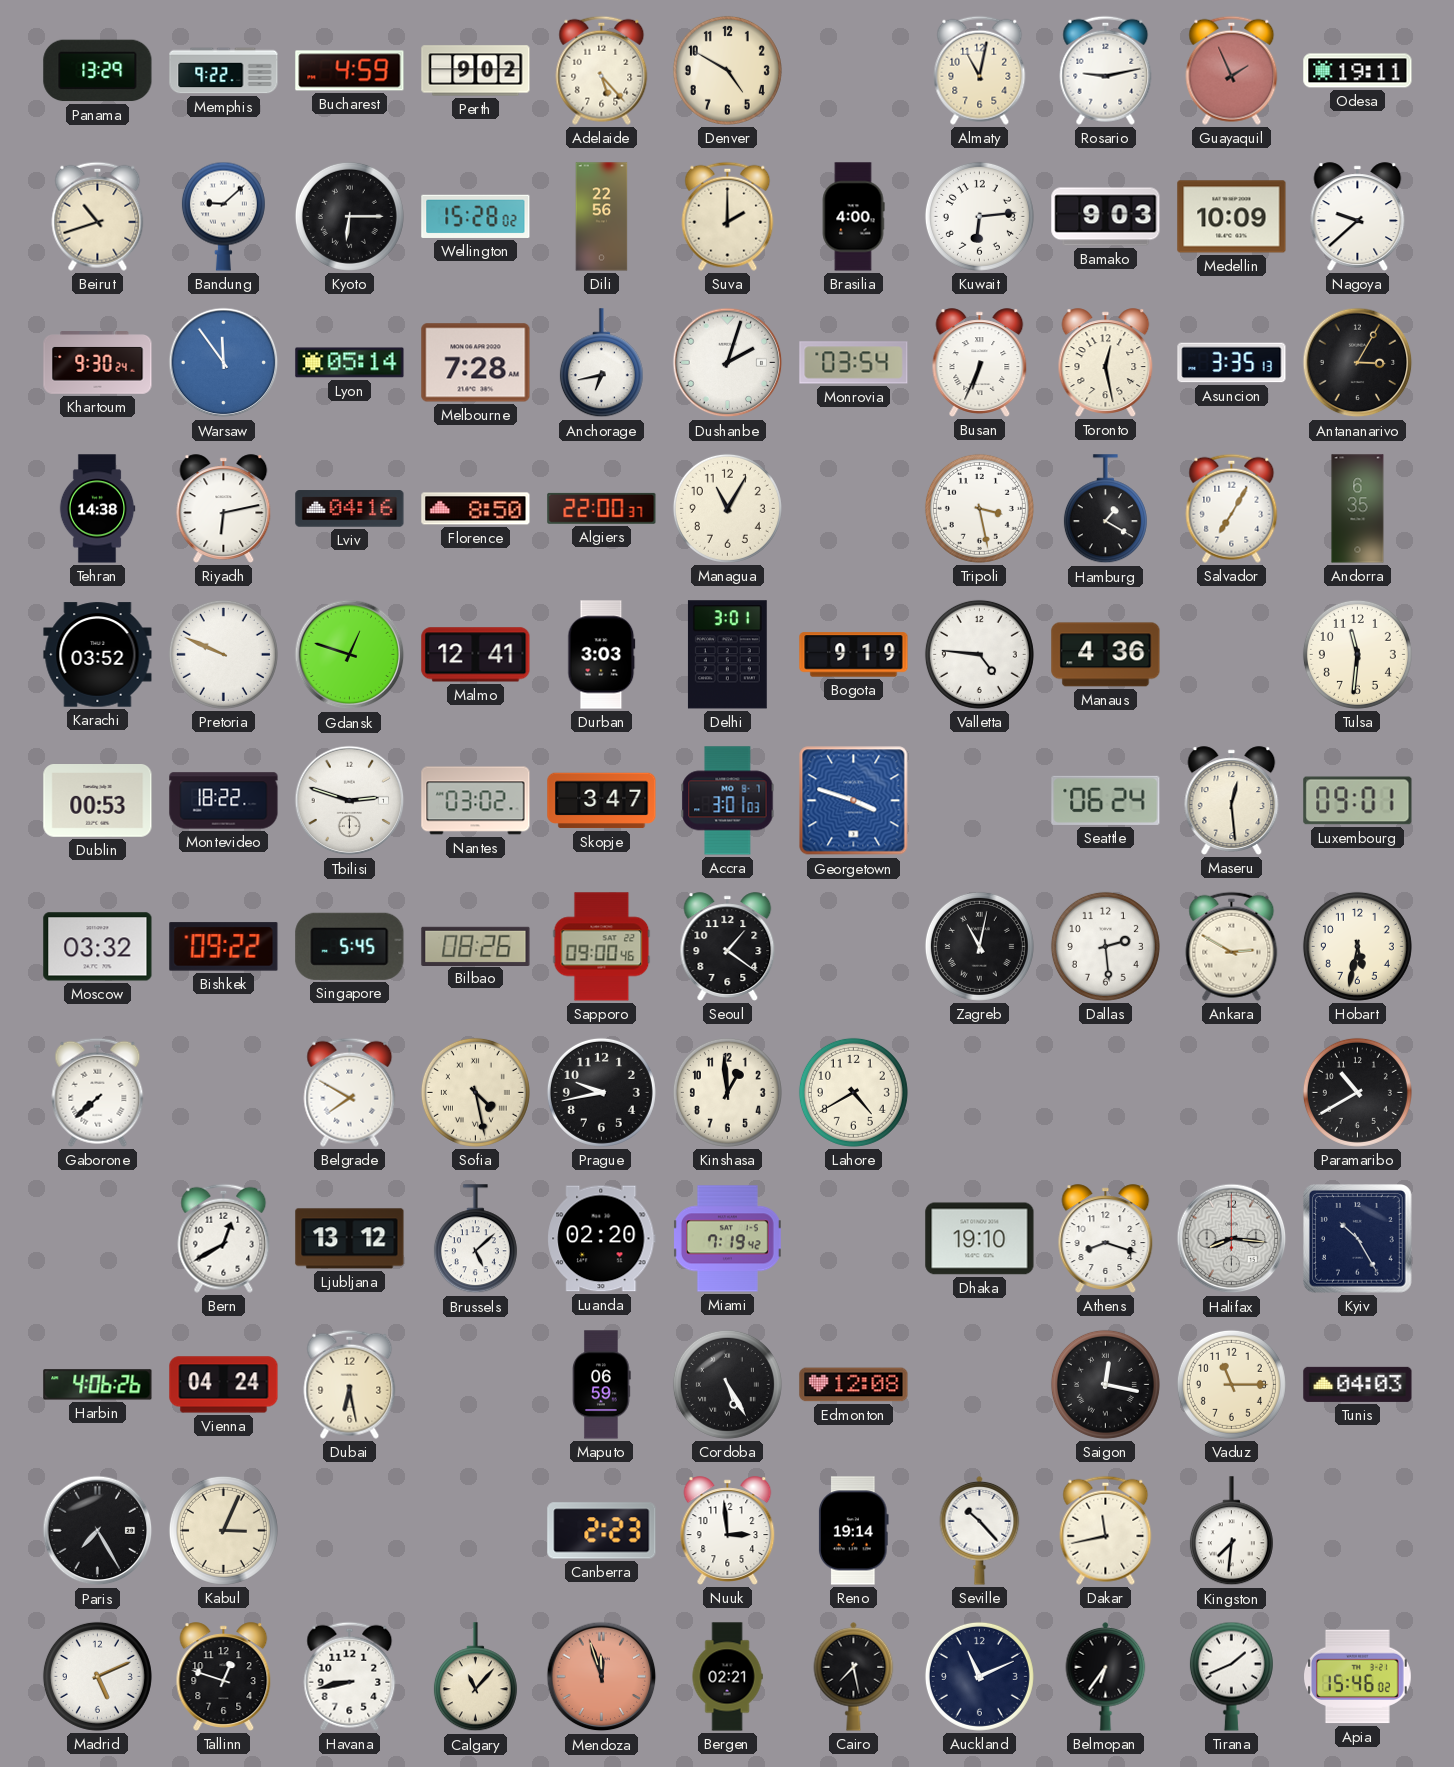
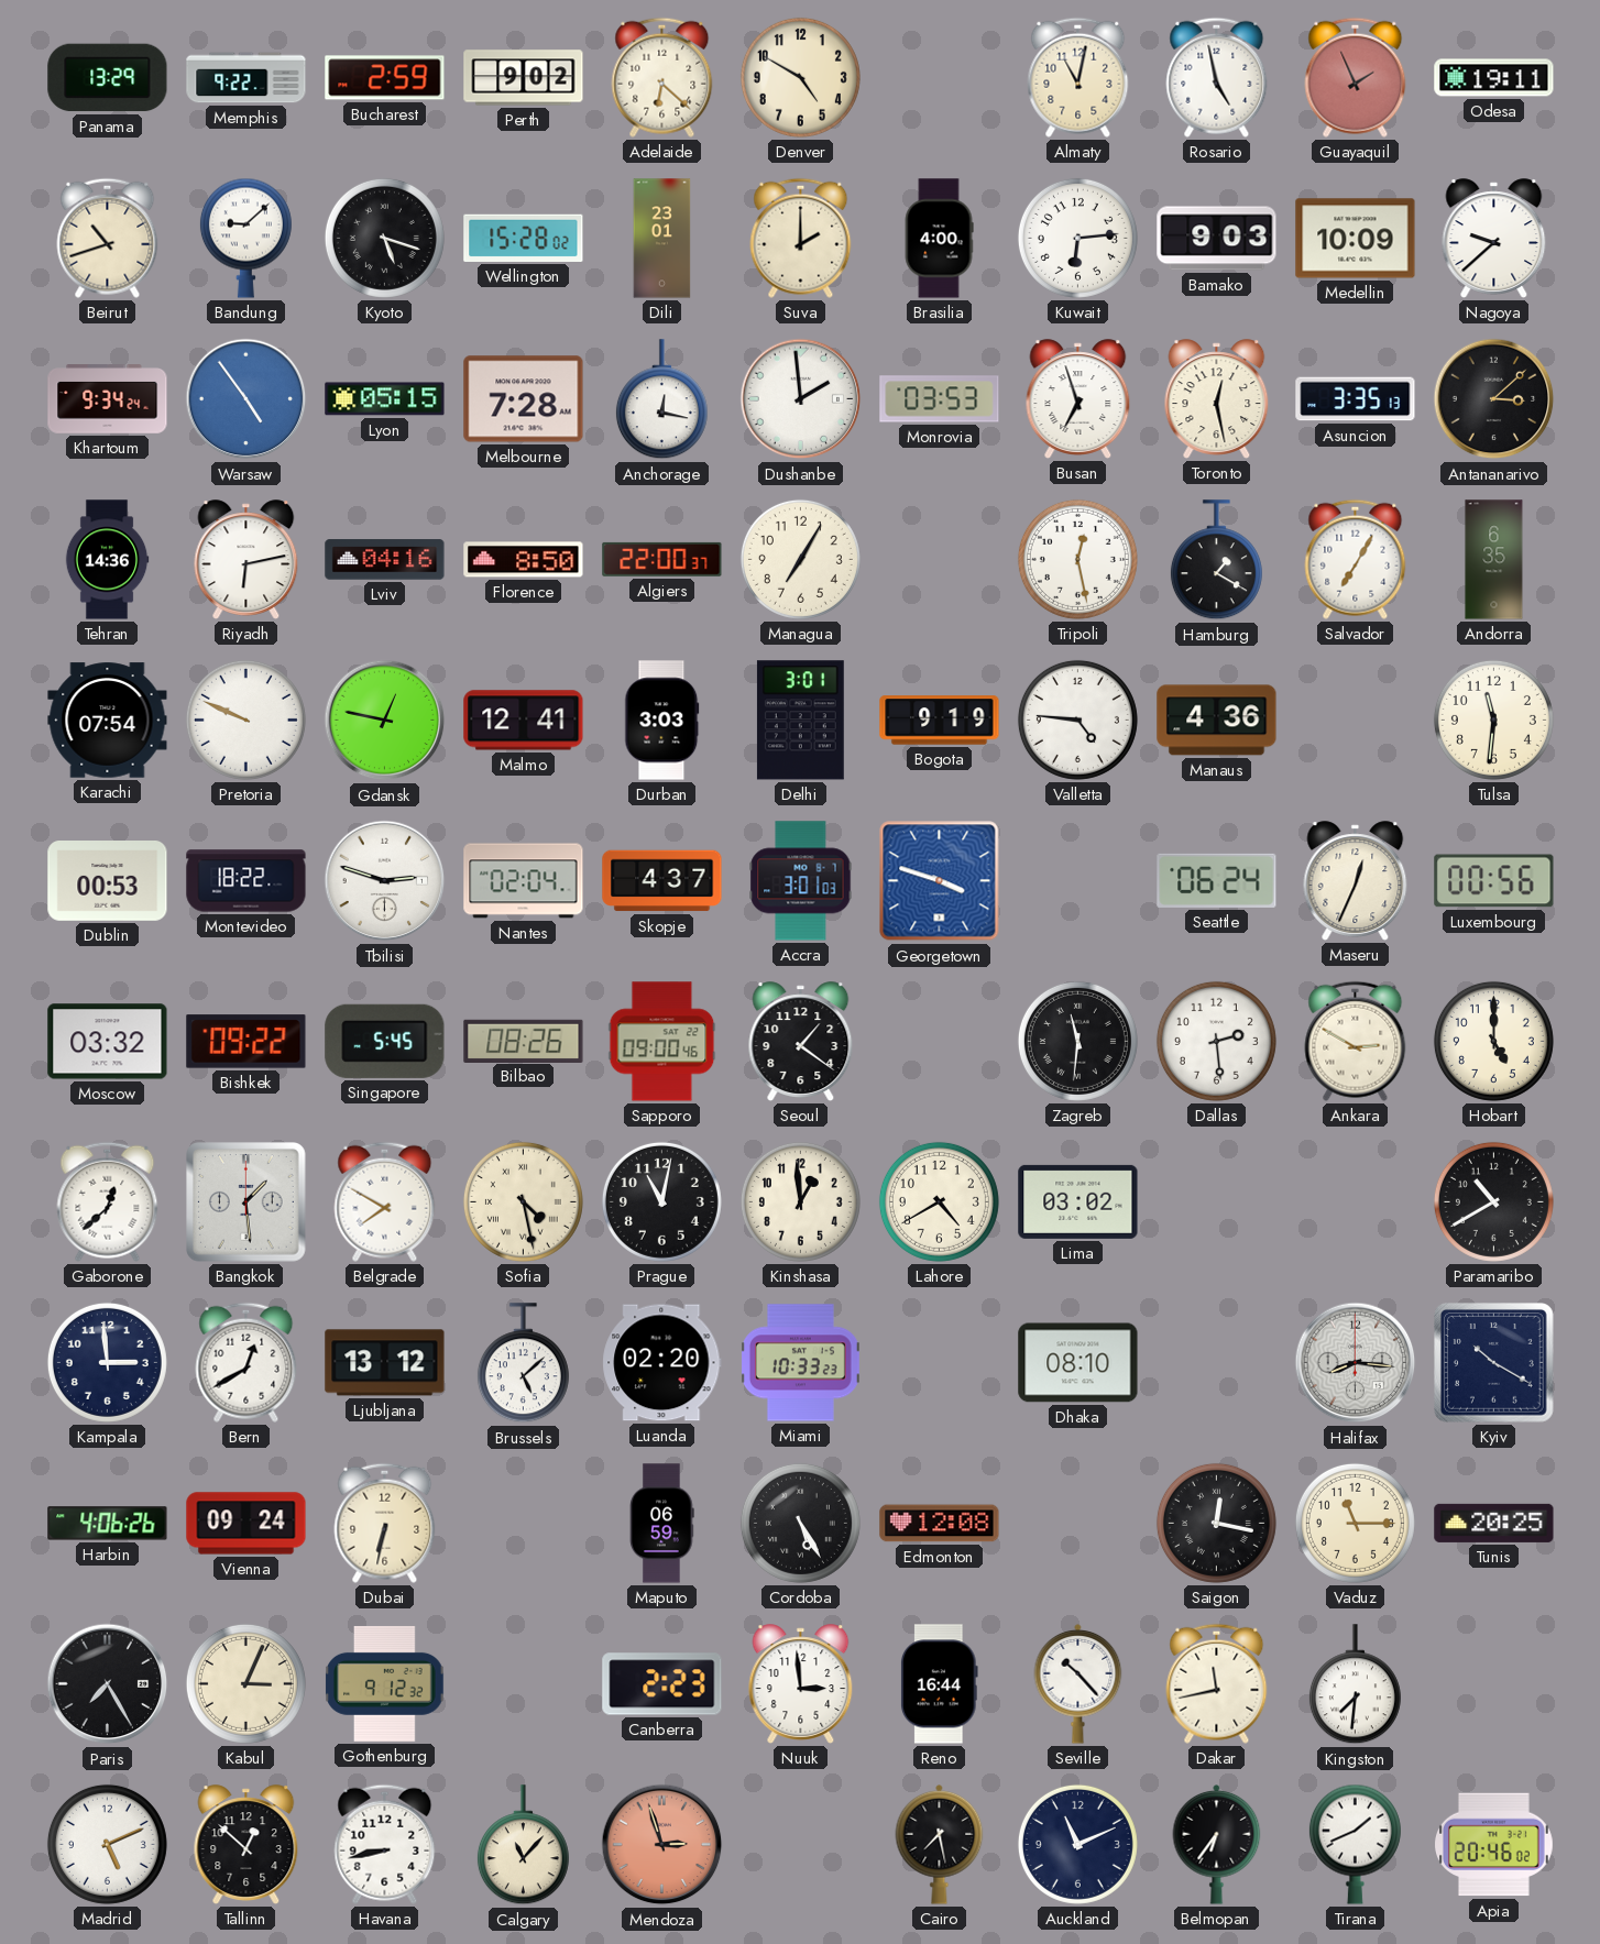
Bucharest: 4:59 -> 2:59
Adelaide: 5:23 -> 6:22
Rosario: 9:13 -> 4:58
Kyoto: 6:15 -> 5:18
Dili: 22:56 -> 23:01
Khartoum: 9:30 -> 9:34
Warsaw: 11:54 -> 4:54
Lyon: 05:14 -> 05:15
Anchorage: 6:43 -> 12:17
Dushanbe: 2:03 -> 1:59
Monrovia: 03:54 -> 03:53
Busan: 6:34 -> 6:57
Antananarivo: 3:05 -> 3:08
Tehran: 14:38 -> 14:36
Managua: 11:05 -> 7:05
Tripoli: 3:28 -> 12:28
Karachi: 03:52 -> 07:54
Gdansk: 12:48 -> 12:47
Nantes: 03:02 -> 02:04
Skopje: 3:47 -> 4:37
Maseru: 12:29 -> 12:34
Luxembourg: 09:01 -> 00:56
Zagreb: 11:02 -> 11:31
Hobart: 5:32 -> 5:00
Gaborone: 7:38 -> 12:38
Bangkok: none -> 1:29
Prague: 9:43 -> 11:02
Lima: none -> 03:02
Kampala: none -> 2:59
Miami: 7:19 -> 10:33
Dhaka: 19:10 -> 08:10
Athens: 8:18 -> none
Kyiv: 10:25 -> 10:20
Vienna: 04:24 -> 09:24
Dubai: 6:28 -> 6:32
Tunis: 04:03 -> 20:25
Gothenburg: none -> 9:12
Reno: 19:14 -> 16:44
Tallinn: 12:48 -> 12:52
Mendoza: 11:57 -> 2:57
Bergen: 02:21 -> none
Apia: 15:46 -> 20:46
